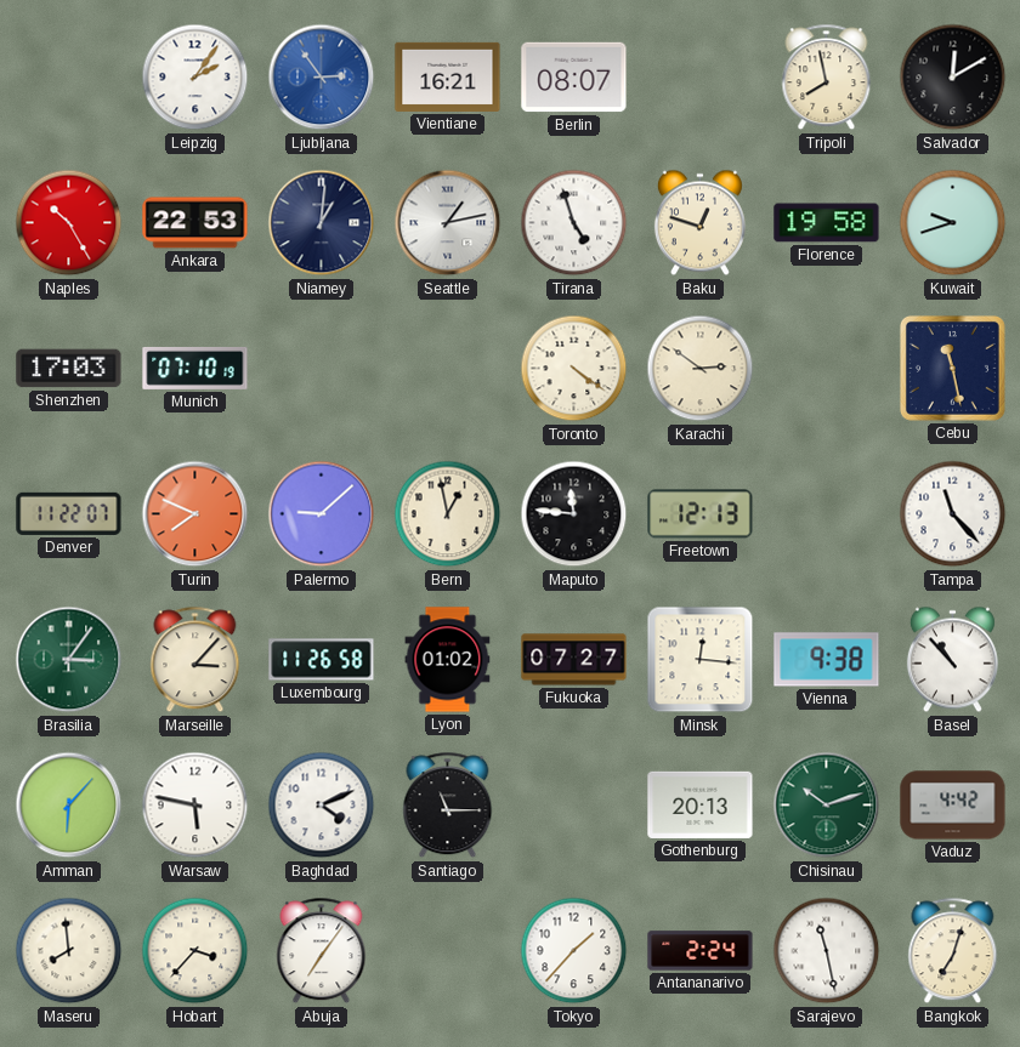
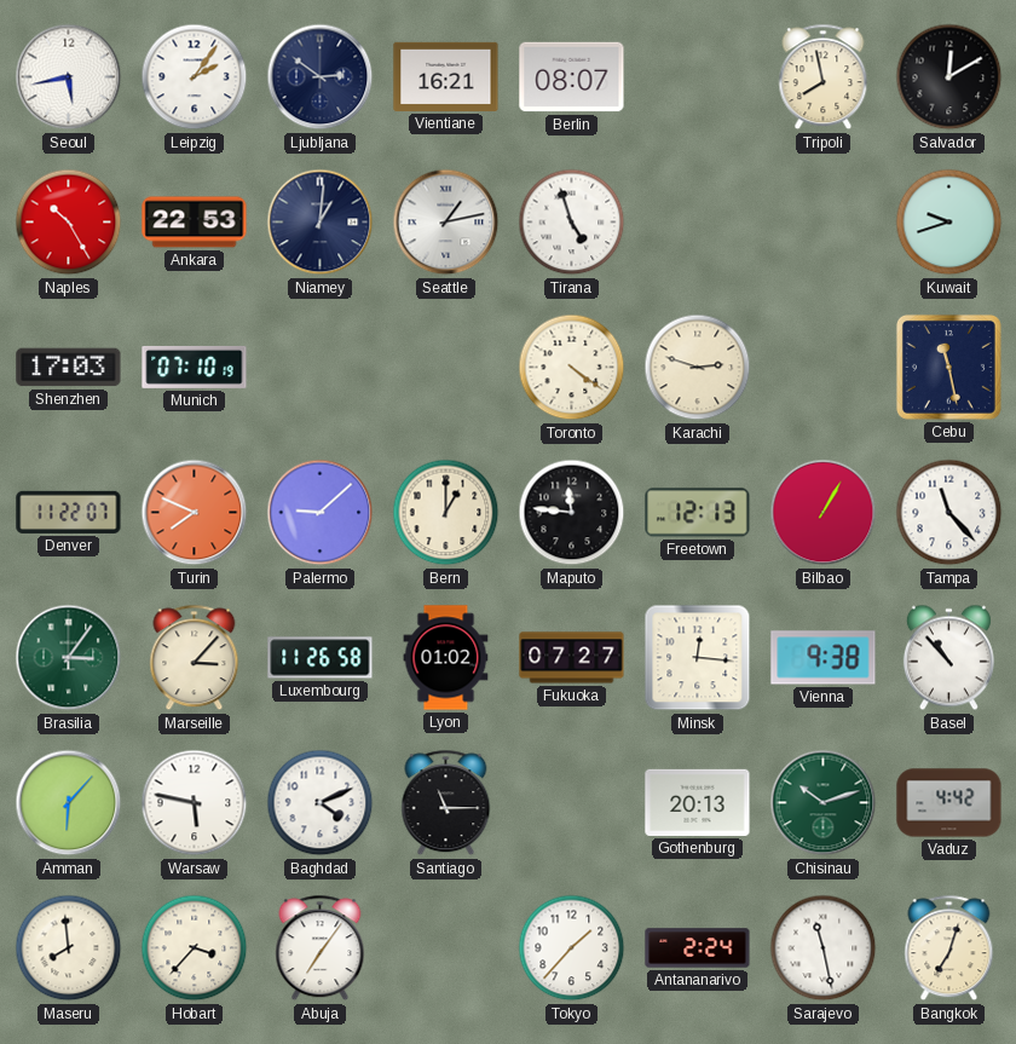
Seoul: none -> 5:43
Ljubljana: 2:54 -> 2:51
Ljubljana dial: blue -> navy
Baku: 12:48 -> none
Florence: 19:58 -> none
Karachi: 2:51 -> 2:48
Bern: 12:58 -> 1:00
Bilbao: none -> 1:05
